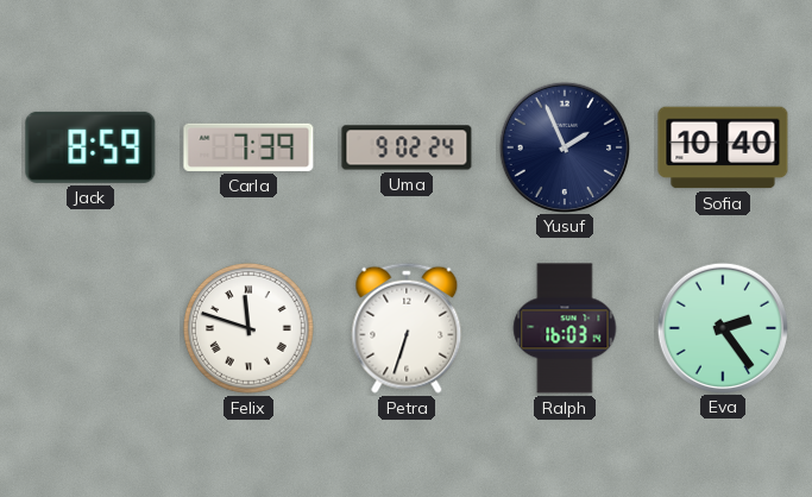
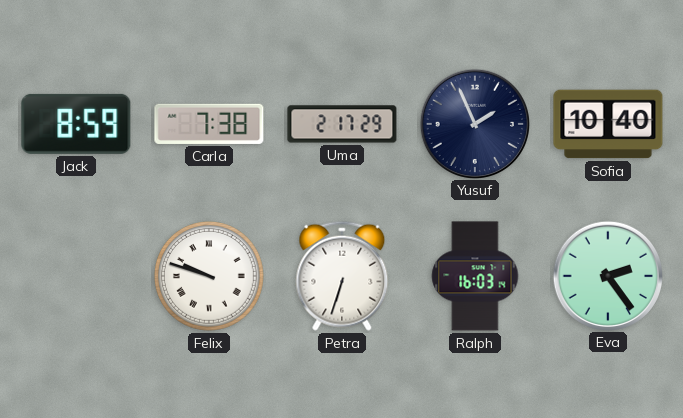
Carla: 7:39 -> 7:38
Uma: 9:02 -> 2:17
Felix: 11:48 -> 9:48
